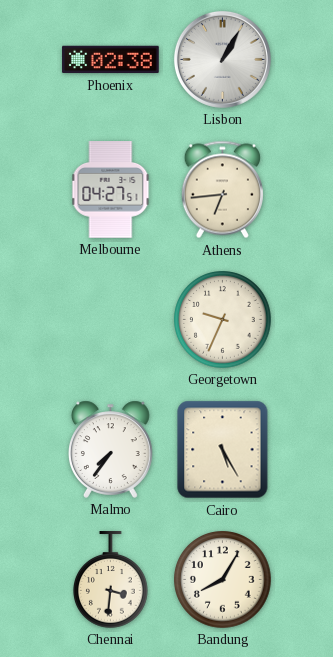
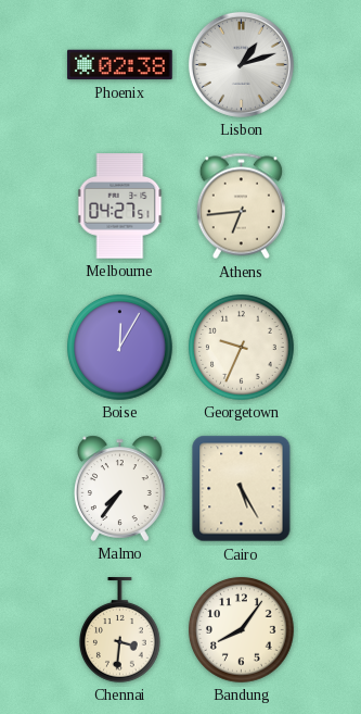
Lisbon: 1:05 -> 1:12
Boise: none -> 12:05
Bandung: 8:05 -> 8:06
